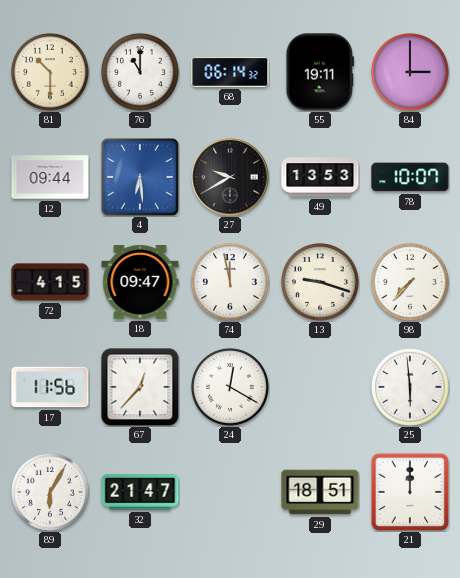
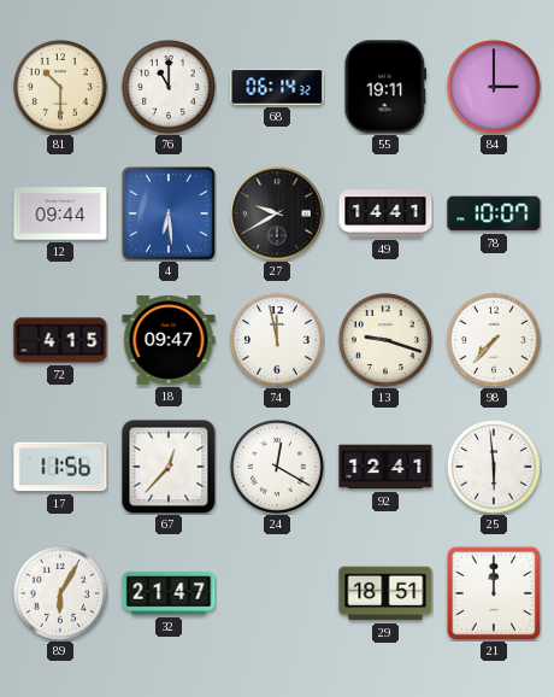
49: 13:53 -> 14:41
92: none -> 12:41
